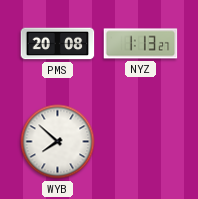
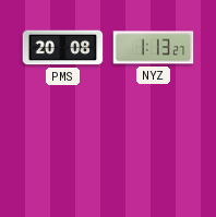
WYB: 7:52 -> none
